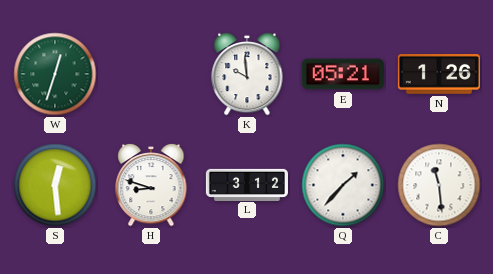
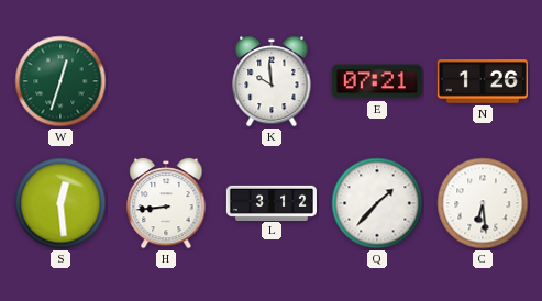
E: 05:21 -> 07:21
H: 8:48 -> 8:44
C: 11:29 -> 6:29
